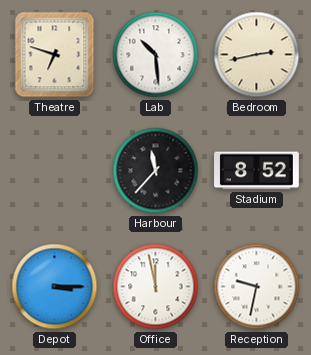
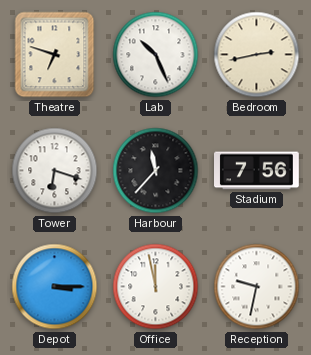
Lab: 10:29 -> 10:26
Tower: none -> 6:18
Stadium: 8:52 -> 7:56
